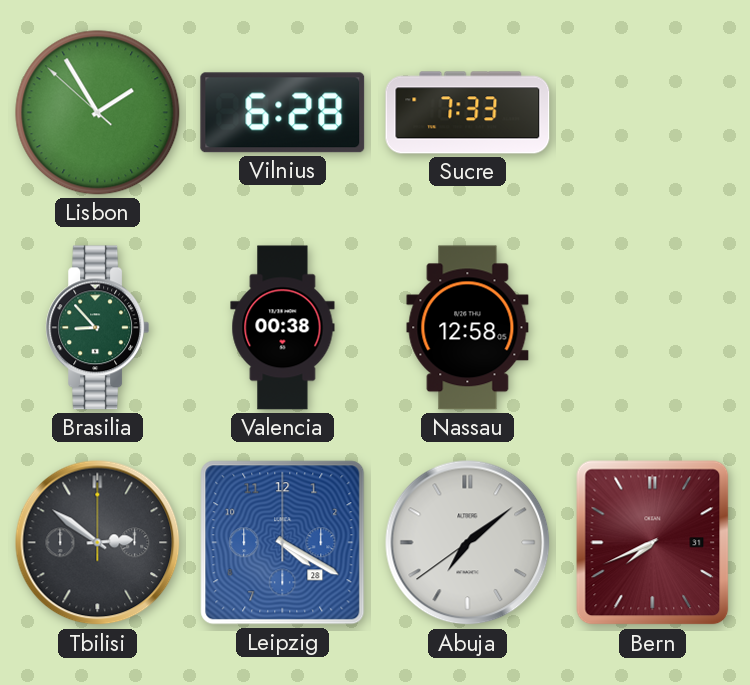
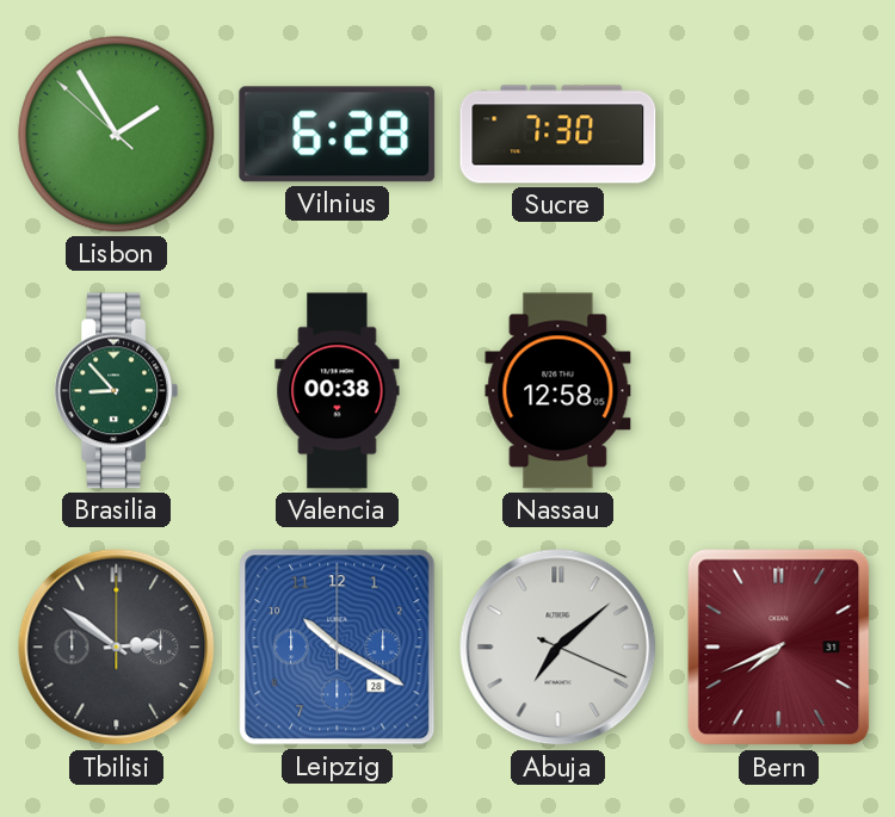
Sucre: 7:33 -> 7:30
Leipzig: 4:20 -> 10:20
Abuja: 7:08:39 -> 7:08:19
